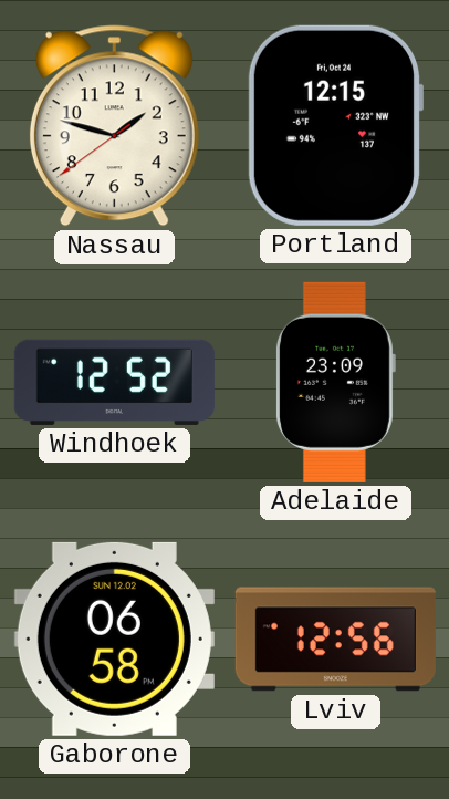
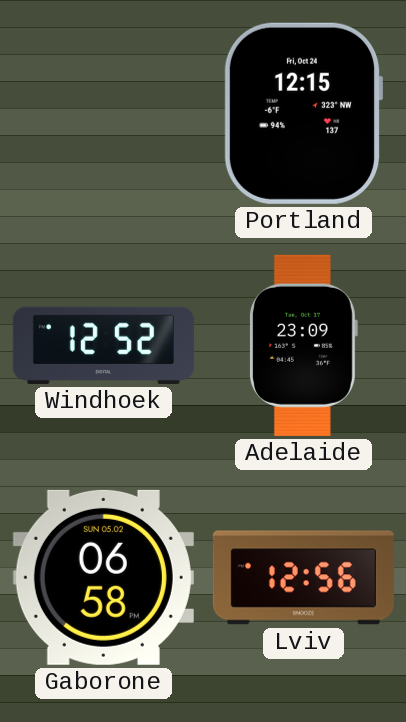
Nassau: 1:47 -> none
Gaborone date: SUN 12.02 -> SUN 05.02
